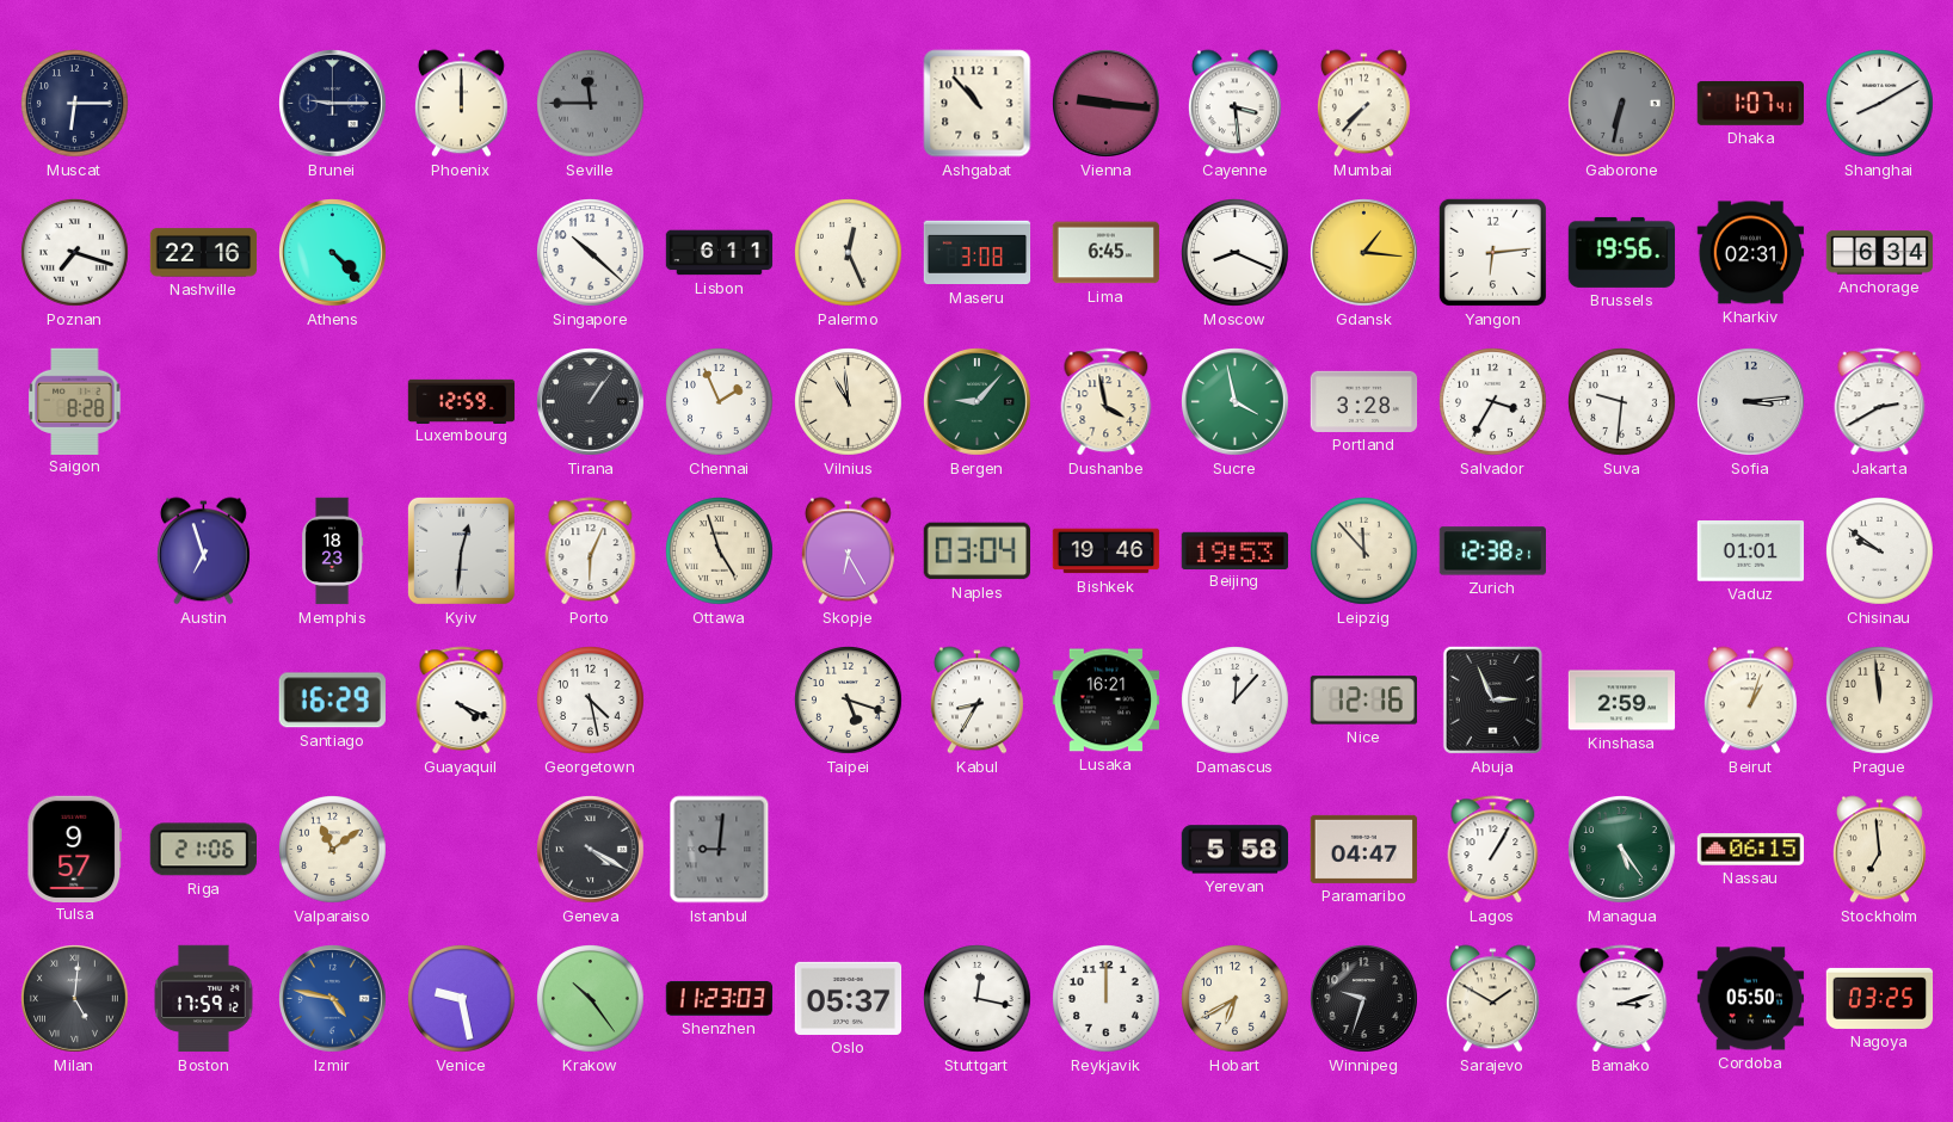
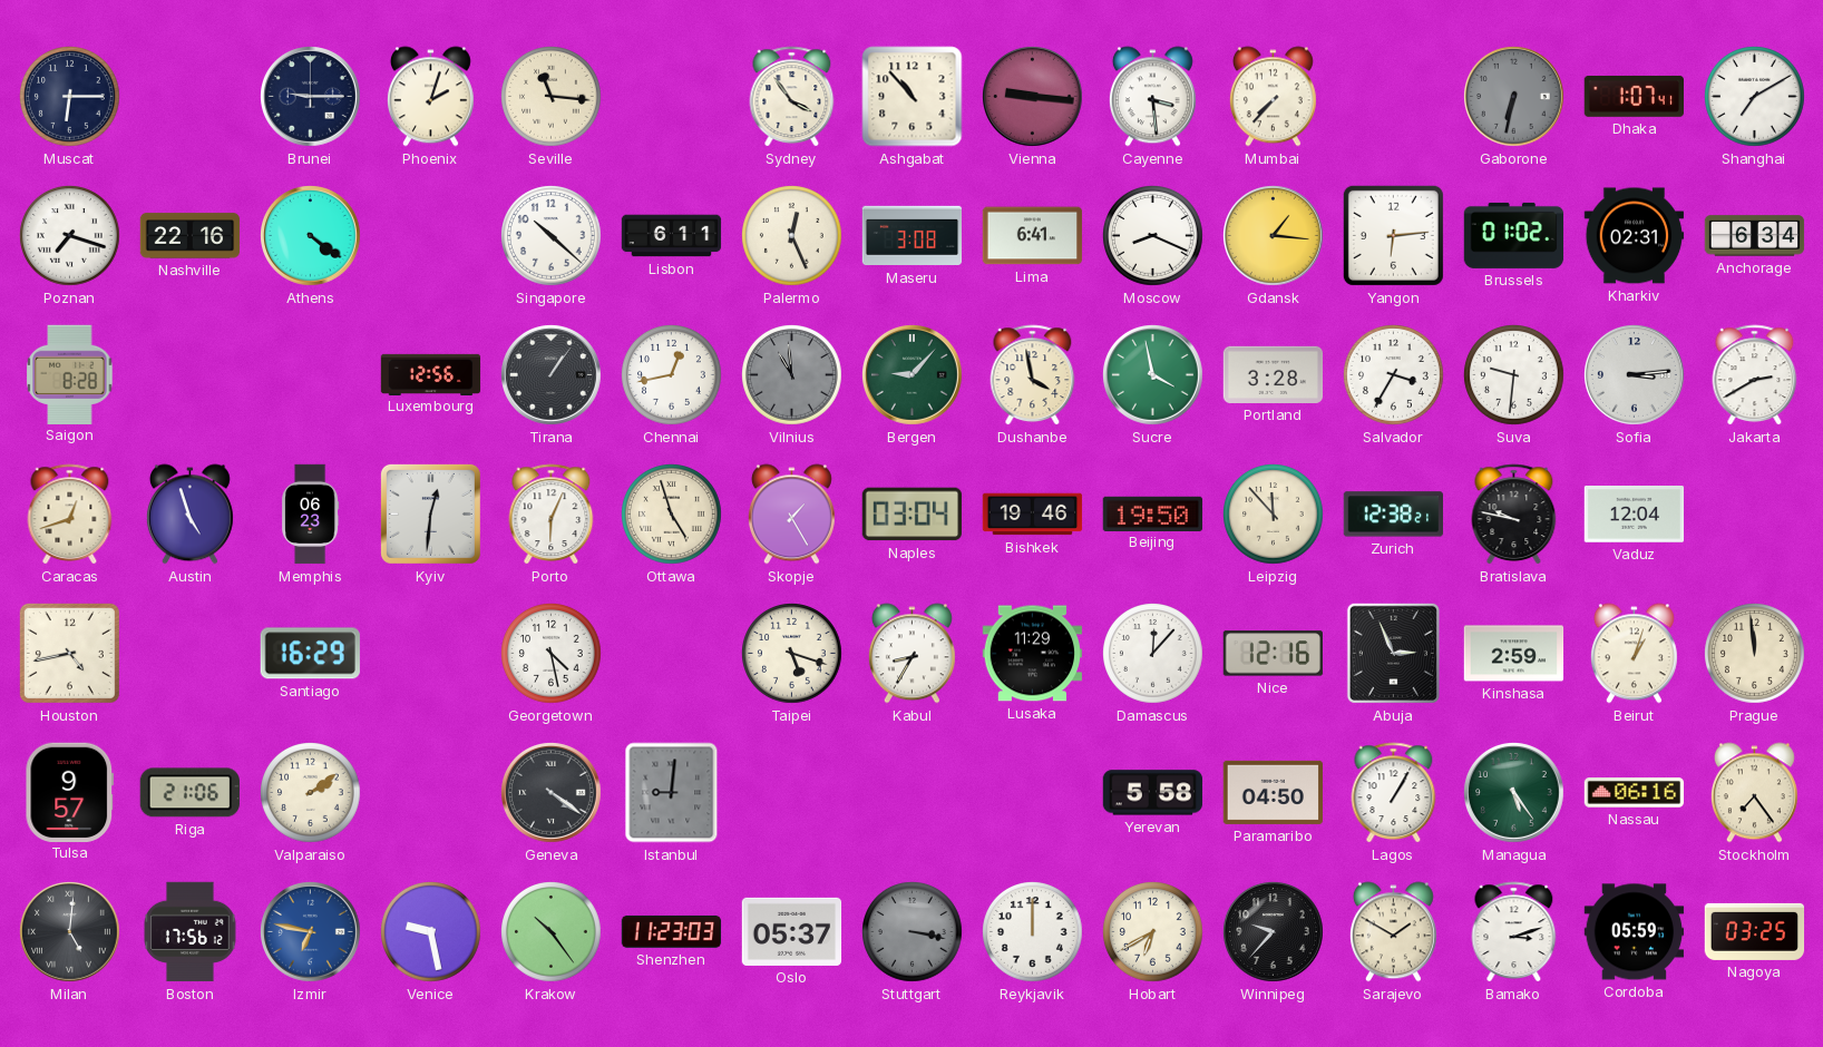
Phoenix: 12:00 -> 2:03
Seville: 11:45 -> 11:16
Seville dial: grey -> cream
Sydney: none -> 3:54
Shanghai: 8:10 -> 7:10
Athens: 4:23 -> 4:21
Lima: 6:45 -> 6:41
Brussels: 19:56 -> 01:02
Luxembourg: 12:59 -> 12:56
Chennai: 1:56 -> 12:43
Vilnius dial: cream -> grey
Caracas: none -> 12:42
Austin: 6:57 -> 4:57
Memphis: 18:23 -> 06:23
Skopje: 6:25 -> 1:25
Beijing: 19:53 -> 19:50
Bratislava: none -> 9:47
Vaduz: 01:01 -> 12:04
Chisinau: 9:51 -> none
Houston: none -> 4:43
Guayaquil: 4:19 -> none
Lusaka: 16:21 -> 11:29
Valparaiso: 11:09 -> 2:09
Geneva: 4:20 -> 4:21
Paramaribo: 04:47 -> 04:50
Nassau: 06:15 -> 06:16
Stockholm: 6:59 -> 7:24
Boston: 17:59 -> 17:56
Izmir: 4:47 -> 6:47
Stuttgart: 12:17 -> 3:17
Stuttgart dial: white -> grey
Winnipeg: 9:33 -> 9:37
Cordoba: 05:50 -> 05:59
